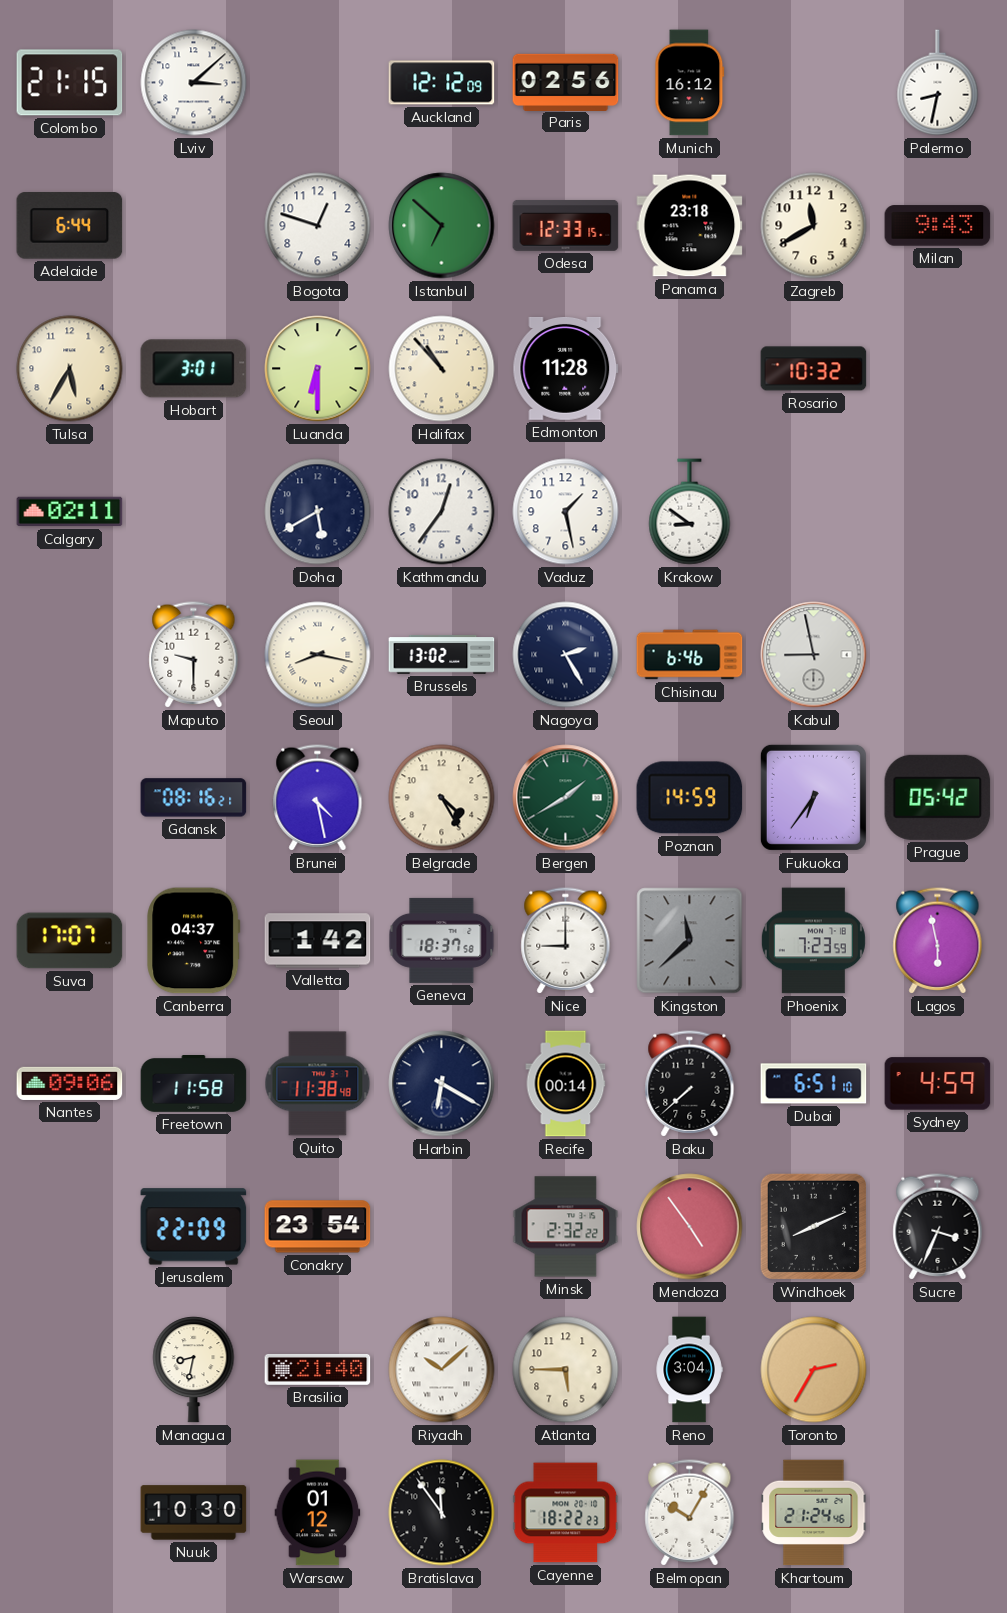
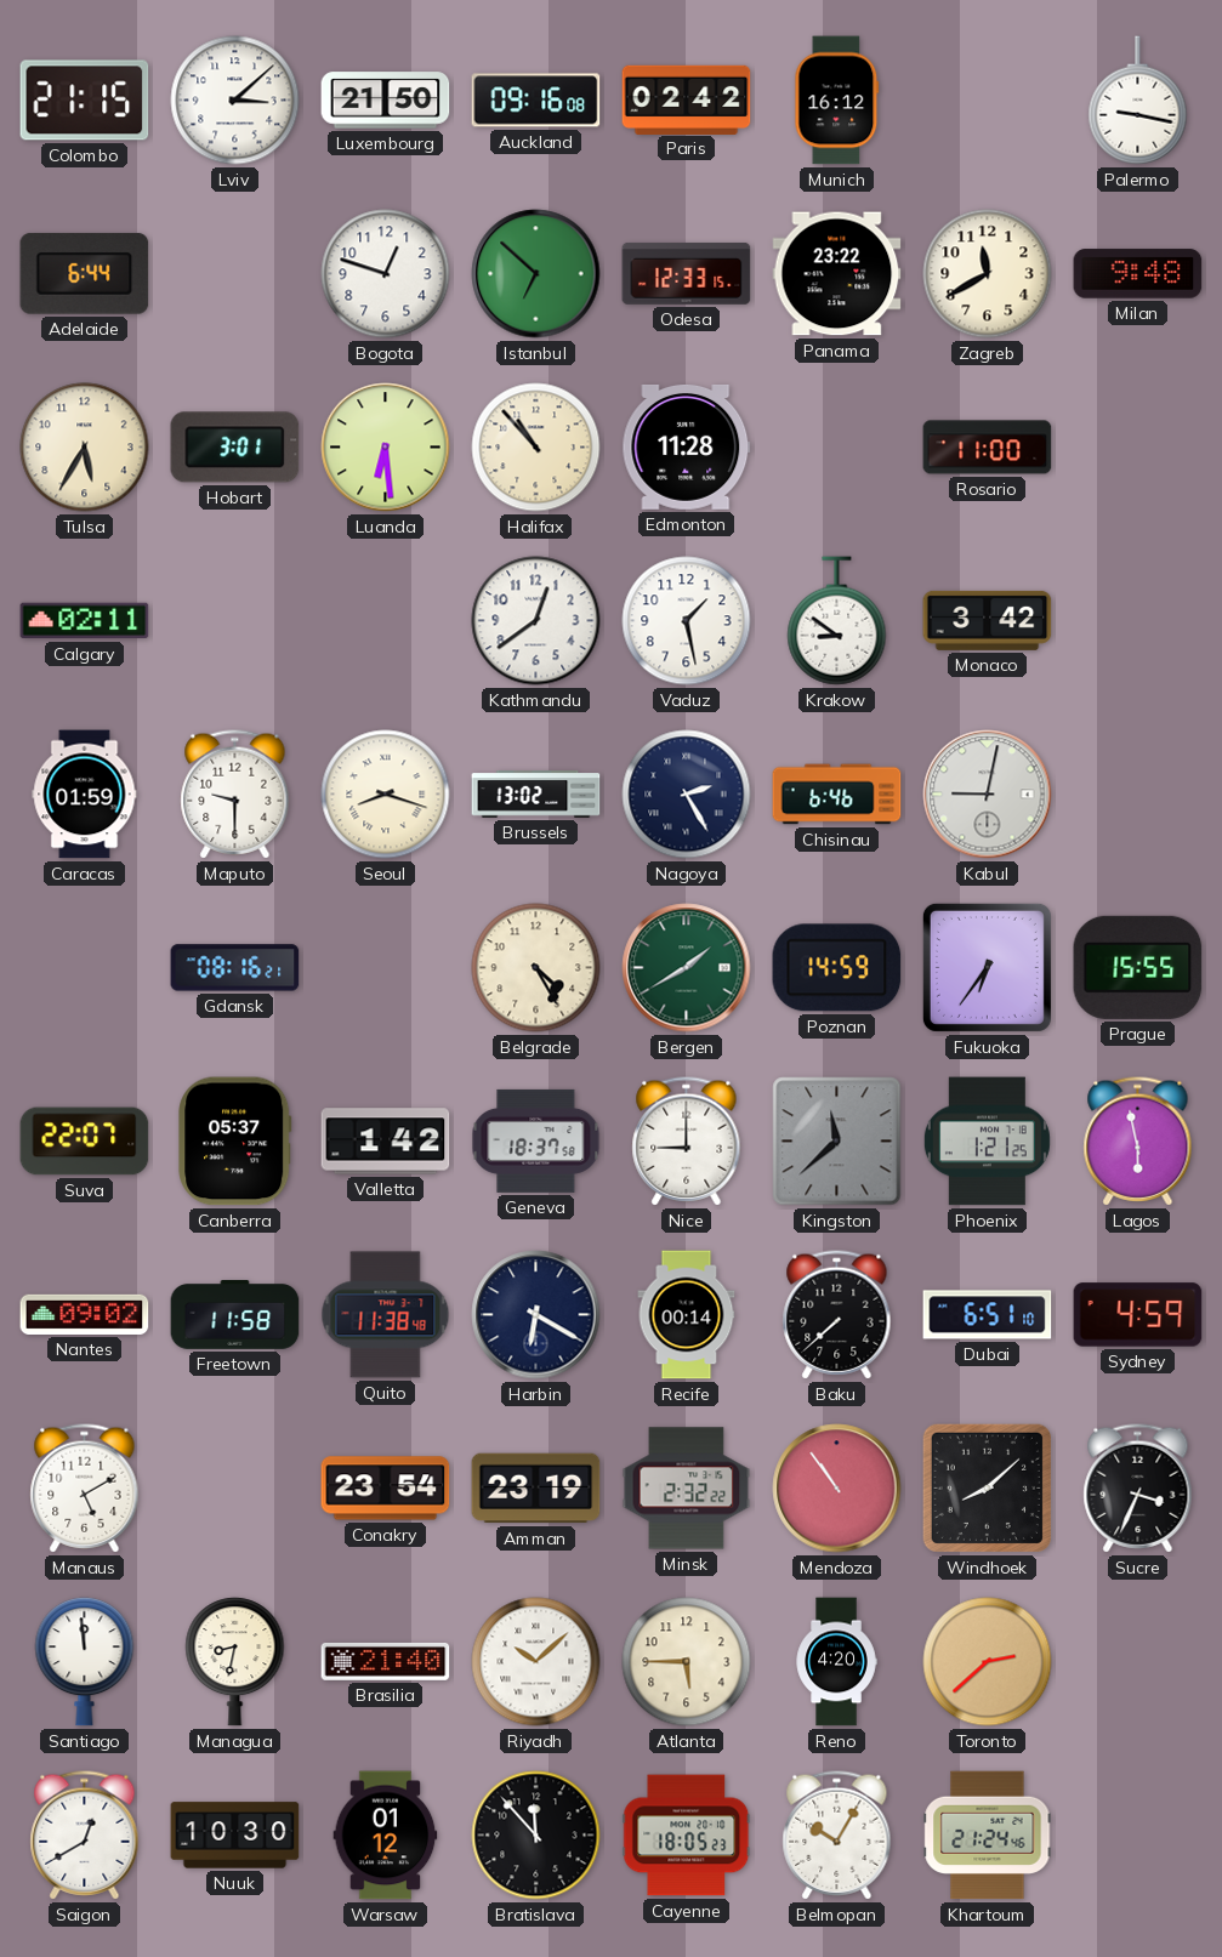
Luxembourg: none -> 21:50
Auckland: 12:12 -> 09:16
Paris: 02:56 -> 02:42
Palermo: 8:32 -> 9:17
Panama: 23:18 -> 23:22
Milan: 9:43 -> 9:48
Luanda: 6:30 -> 6:29
Rosario: 10:32 -> 11:00
Doha: 5:40 -> none
Kathmandu: 12:36 -> 12:39
Monaco: none -> 3:42
Caracas: none -> 01:59
Seoul: 8:17 -> 8:18
Kabul: 8:58 -> 9:02
Brunei: 4:28 -> none
Prague: 05:42 -> 15:55
Suva: 17:07 -> 22:07
Canberra: 04:37 -> 05:37
Phoenix: 7:23 -> 1:21
Nantes: 09:06 -> 09:02
Manaus: none -> 5:10
Jerusalem: 22:09 -> none
Amman: none -> 23:19
Mendoza: 4:54 -> 10:54
Windhoek: 8:11 -> 8:08
Santiago: none -> 11:59
Reno: 3:04 -> 4:20
Toronto: 2:35 -> 2:38
Saigon: none -> 12:40
Bratislava: 11:54 -> 11:53
Cayenne: 18:22 -> 18:05
